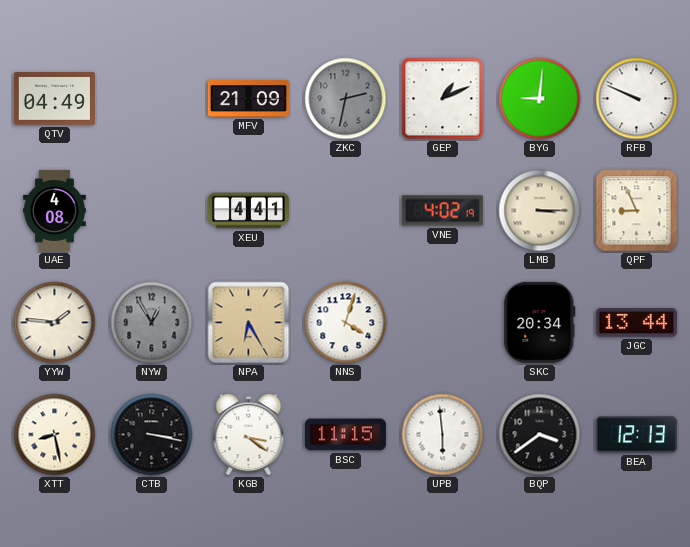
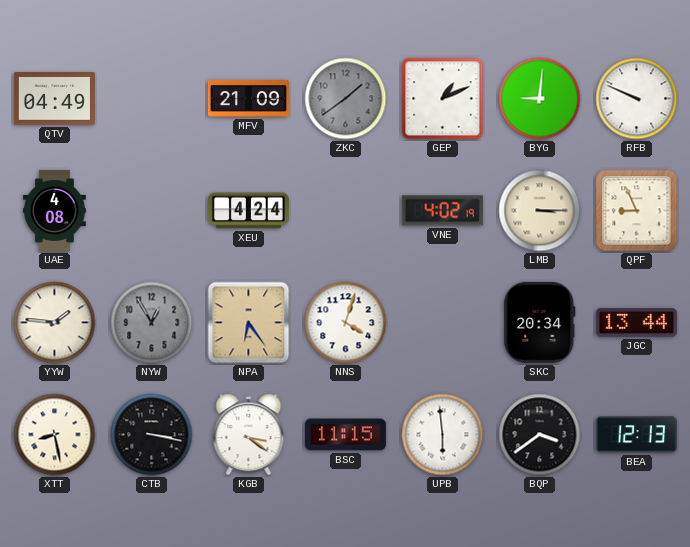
ZKC: 2:32 -> 1:39
XEU: 4:41 -> 4:24
NPA: 6:25 -> 6:24
